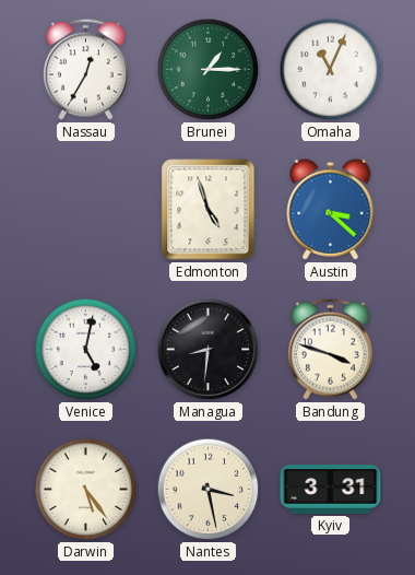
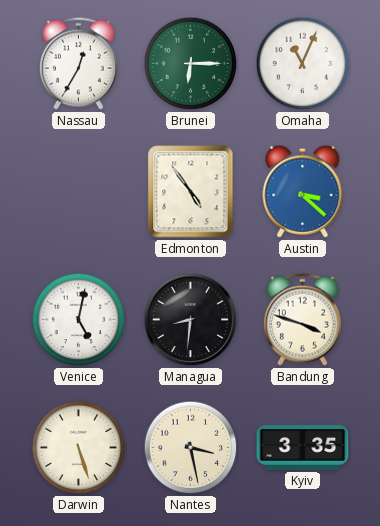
Brunei: 1:15 -> 6:15
Edmonton: 4:57 -> 4:54
Darwin: 5:24 -> 5:27
Kyiv: 3:31 -> 3:35
